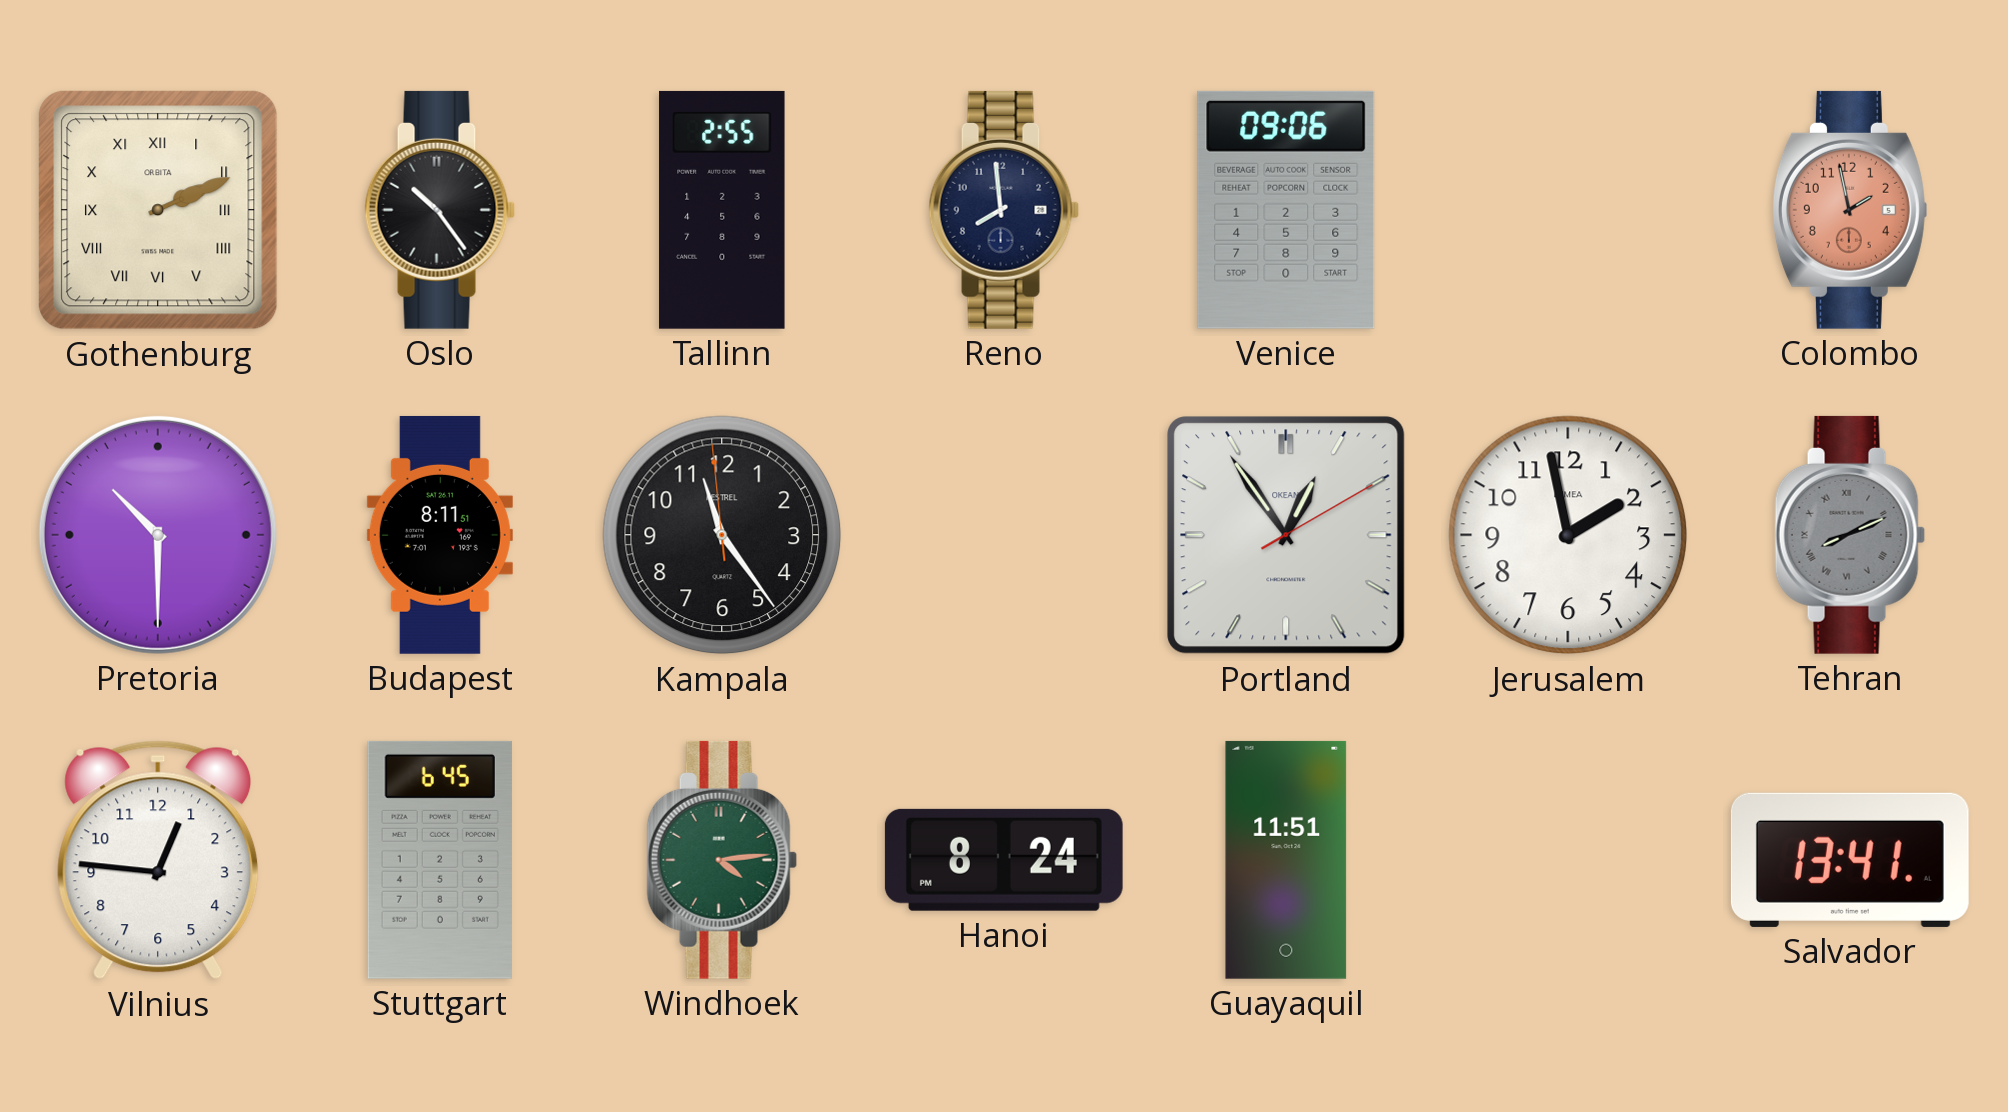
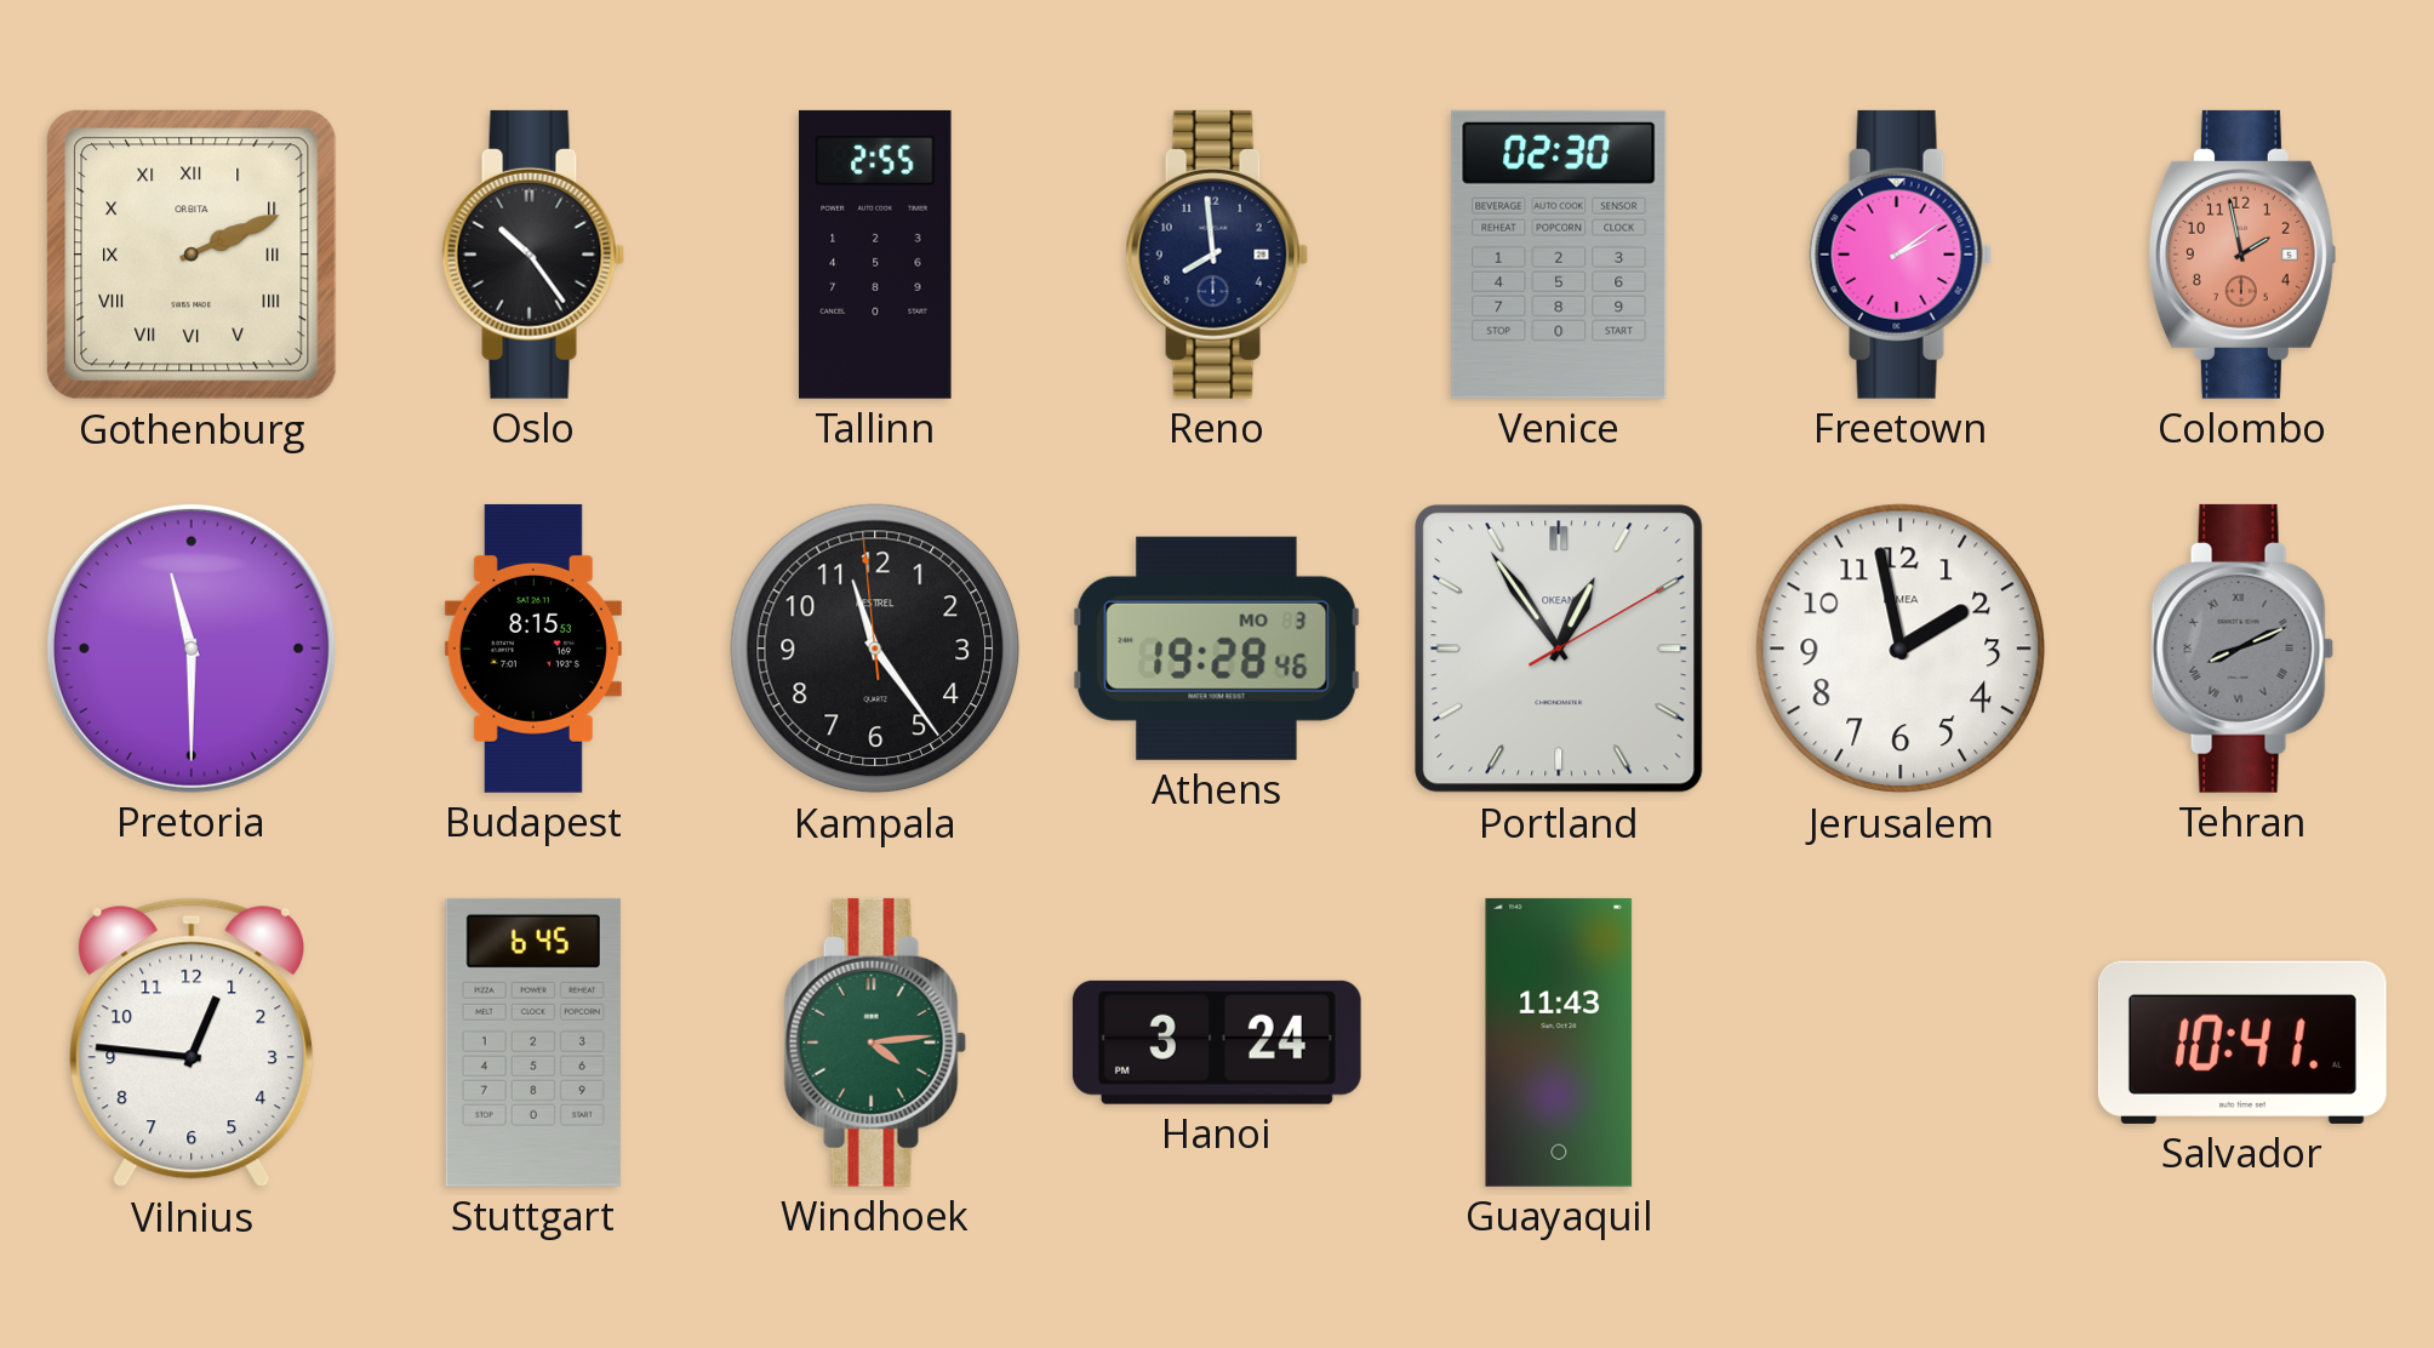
Venice: 09:06 -> 02:30
Freetown: none -> 2:09
Pretoria: 10:30 -> 11:30
Budapest: 8:11 -> 8:15
Athens: none -> 19:28
Hanoi: 8:24 -> 3:24
Guayaquil: 11:51 -> 11:43
Salvador: 13:41 -> 10:41
